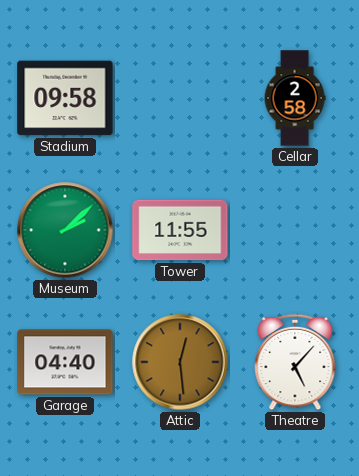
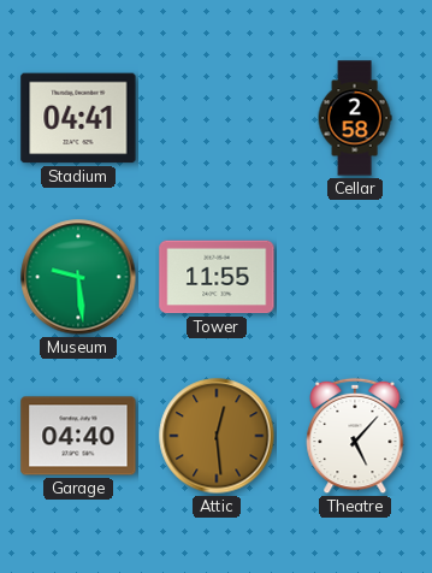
Stadium: 09:58 -> 04:41
Museum: 2:08 -> 9:29
